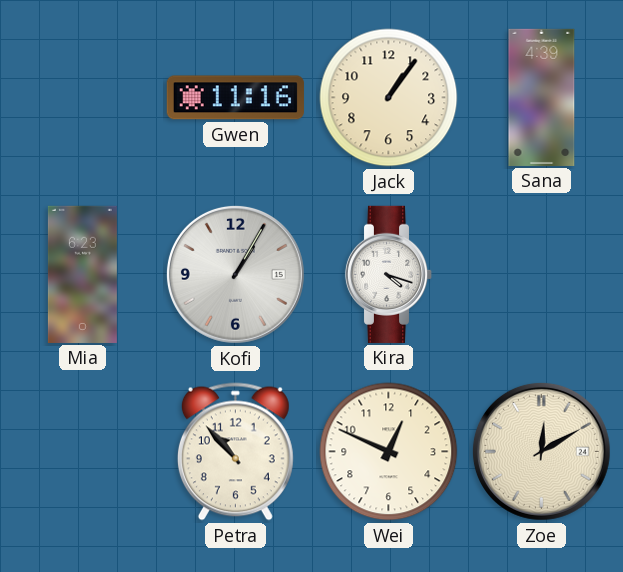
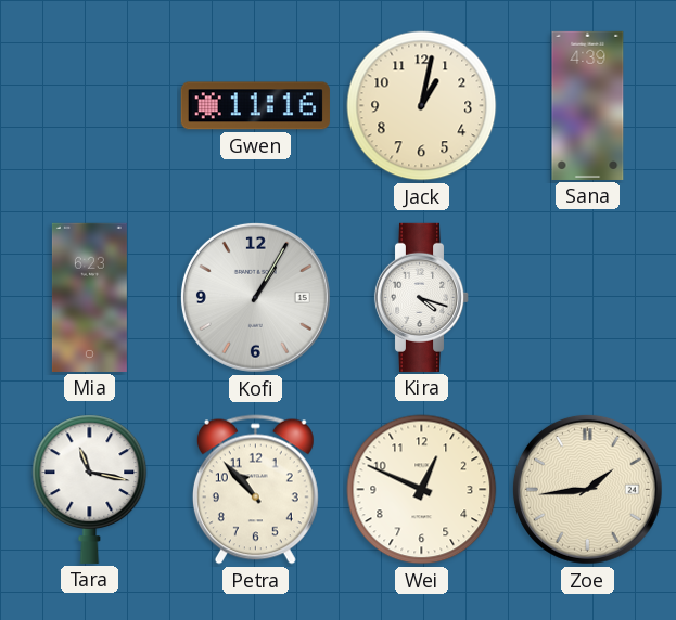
Jack: 1:06 -> 1:02
Tara: none -> 11:17
Zoe: 12:10 -> 1:44
